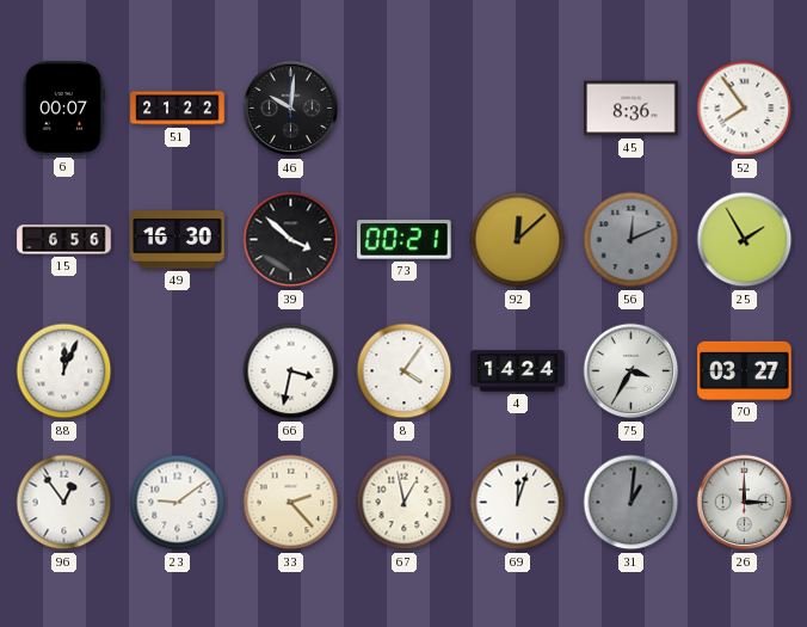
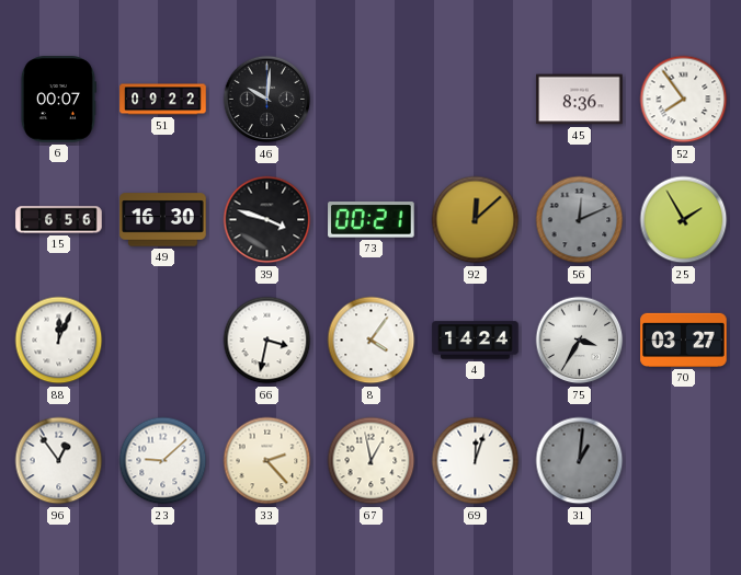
51: 21:22 -> 09:22
39: 3:52 -> 3:48
23: 9:09 -> 9:08
26: 3:00 -> none
